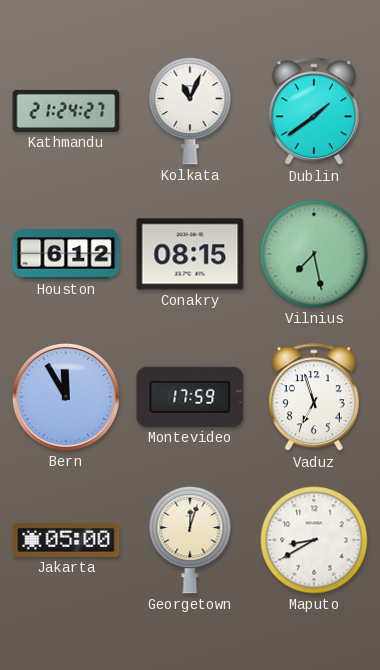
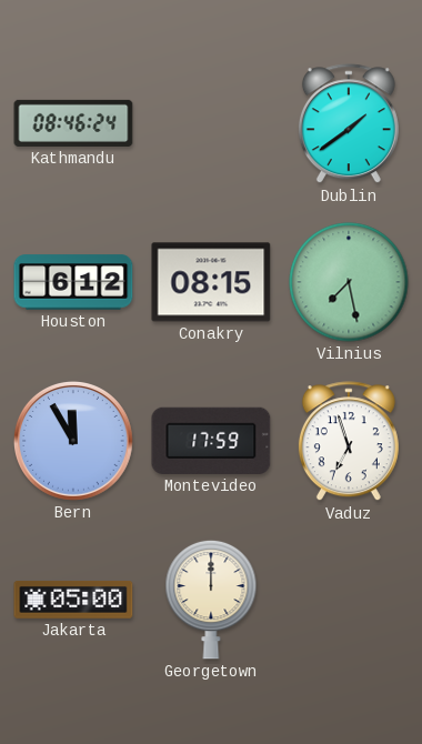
Kathmandu: 21:24 -> 08:46
Kolkata: 11:04 -> none
Georgetown: 12:03 -> 12:00
Maputo: 8:40 -> none
